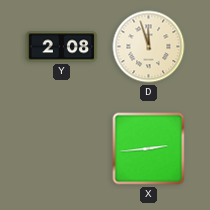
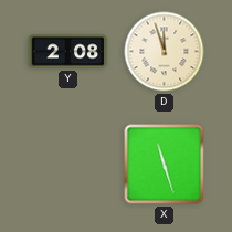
X: 2:44 -> 11:27
